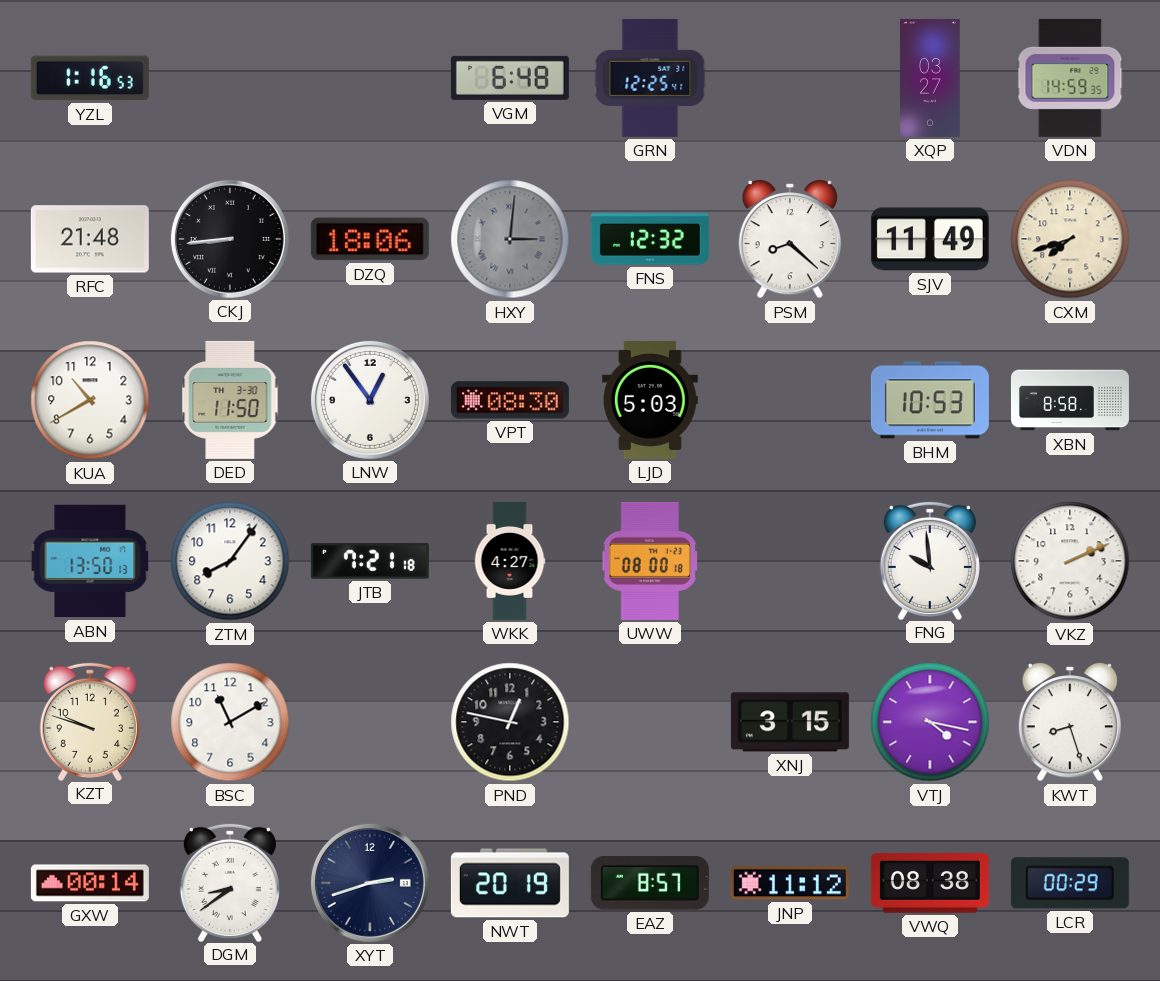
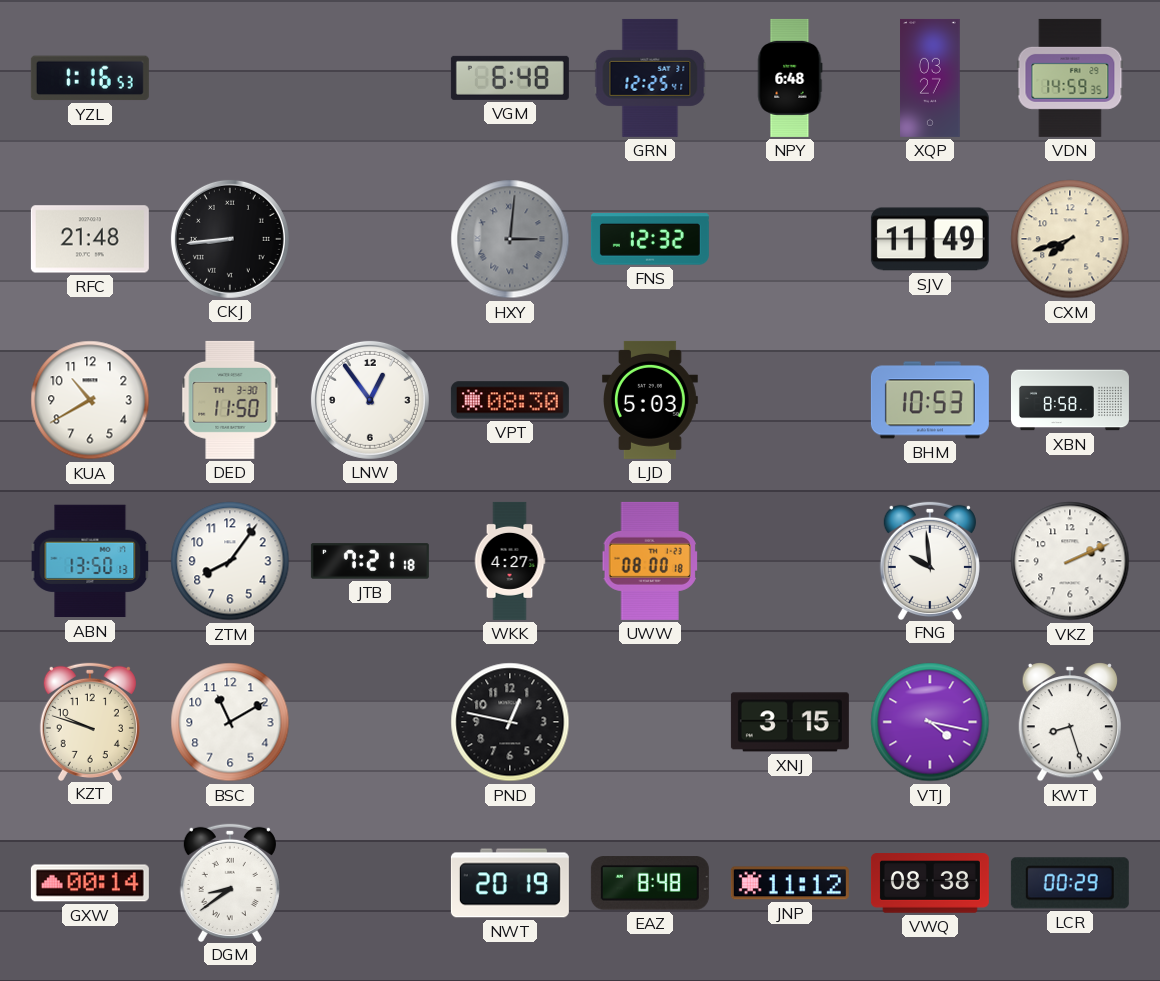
NPY: none -> 6:48
DZQ: 18:06 -> none
PSM: 8:22 -> none
XYT: 2:42 -> none
EAZ: 8:57 -> 8:48
